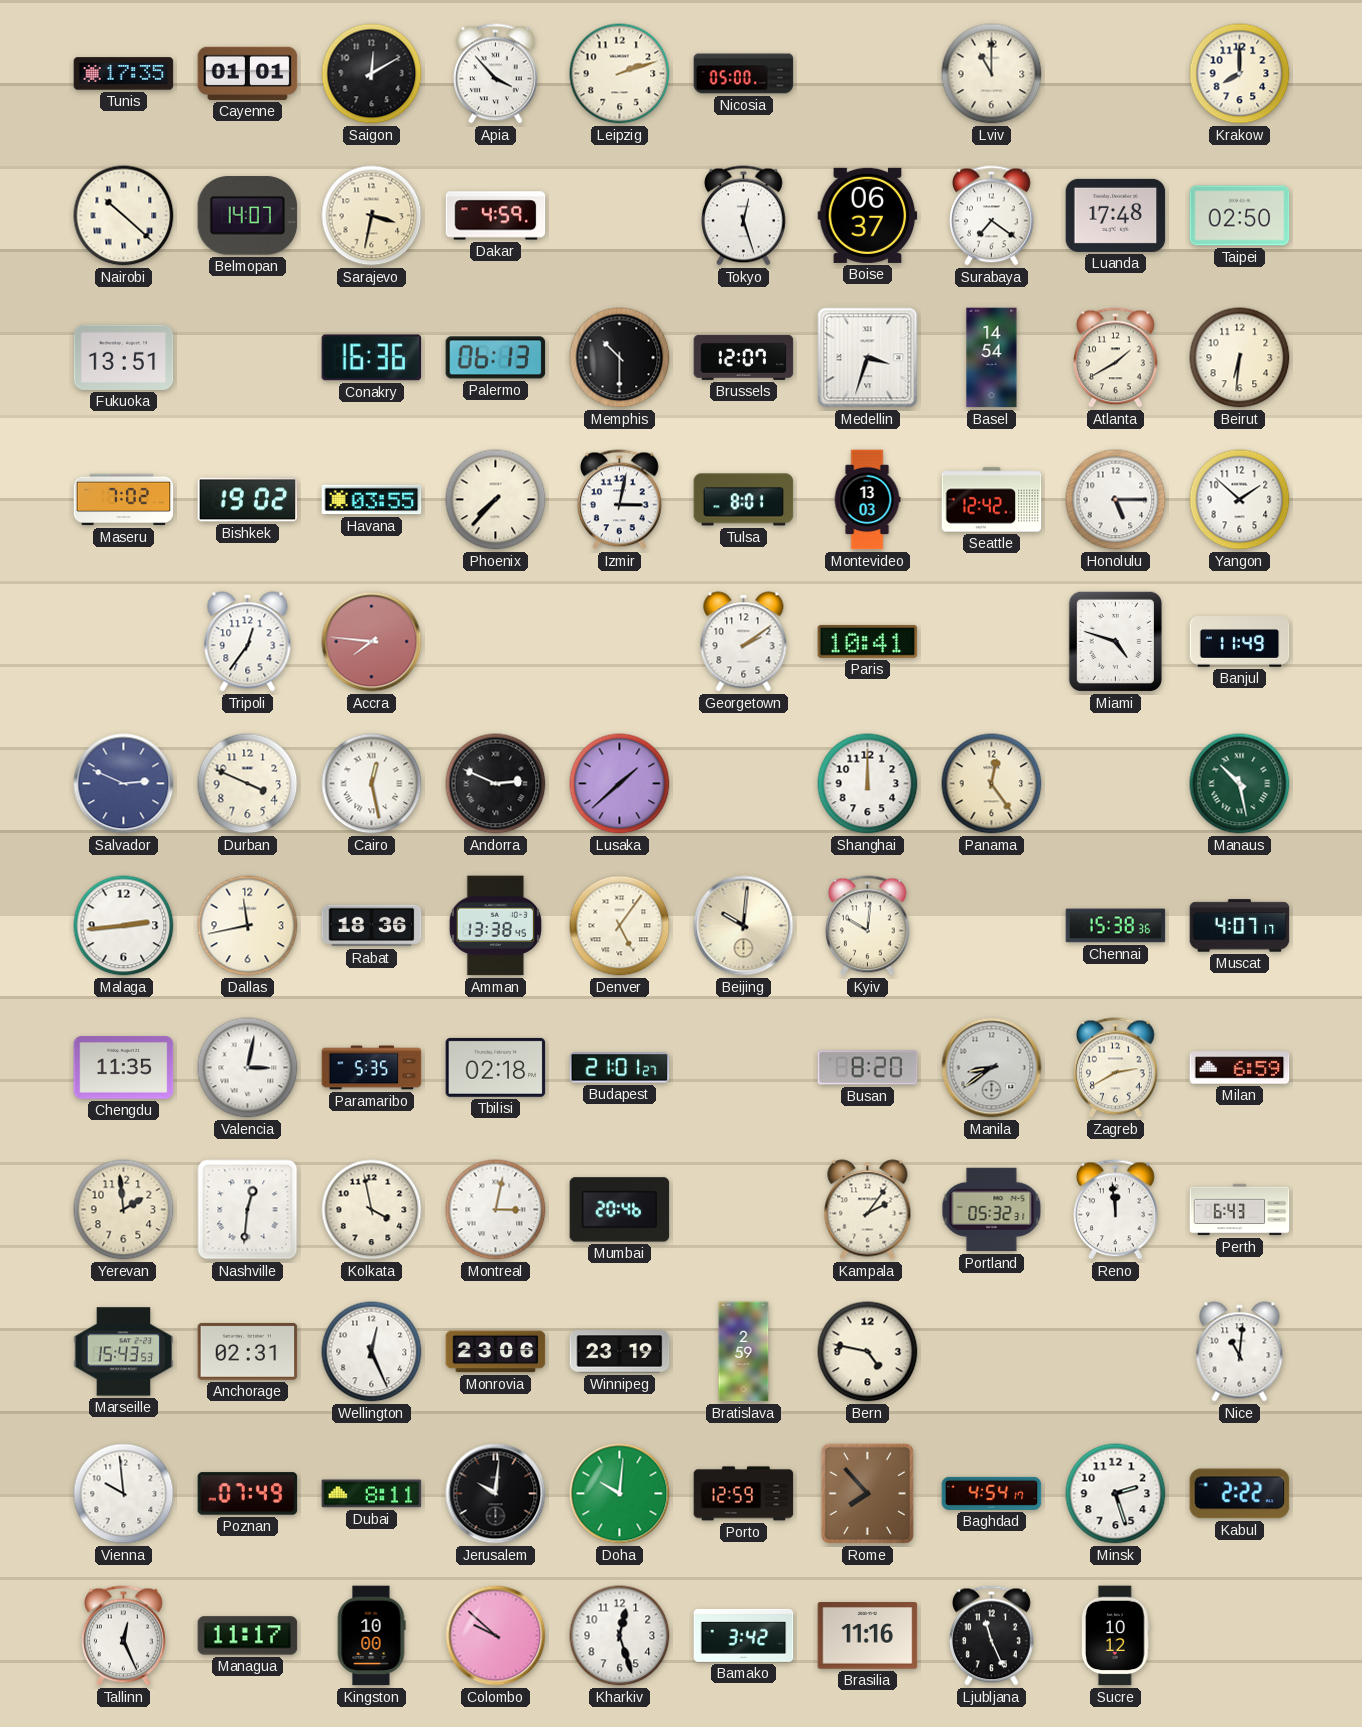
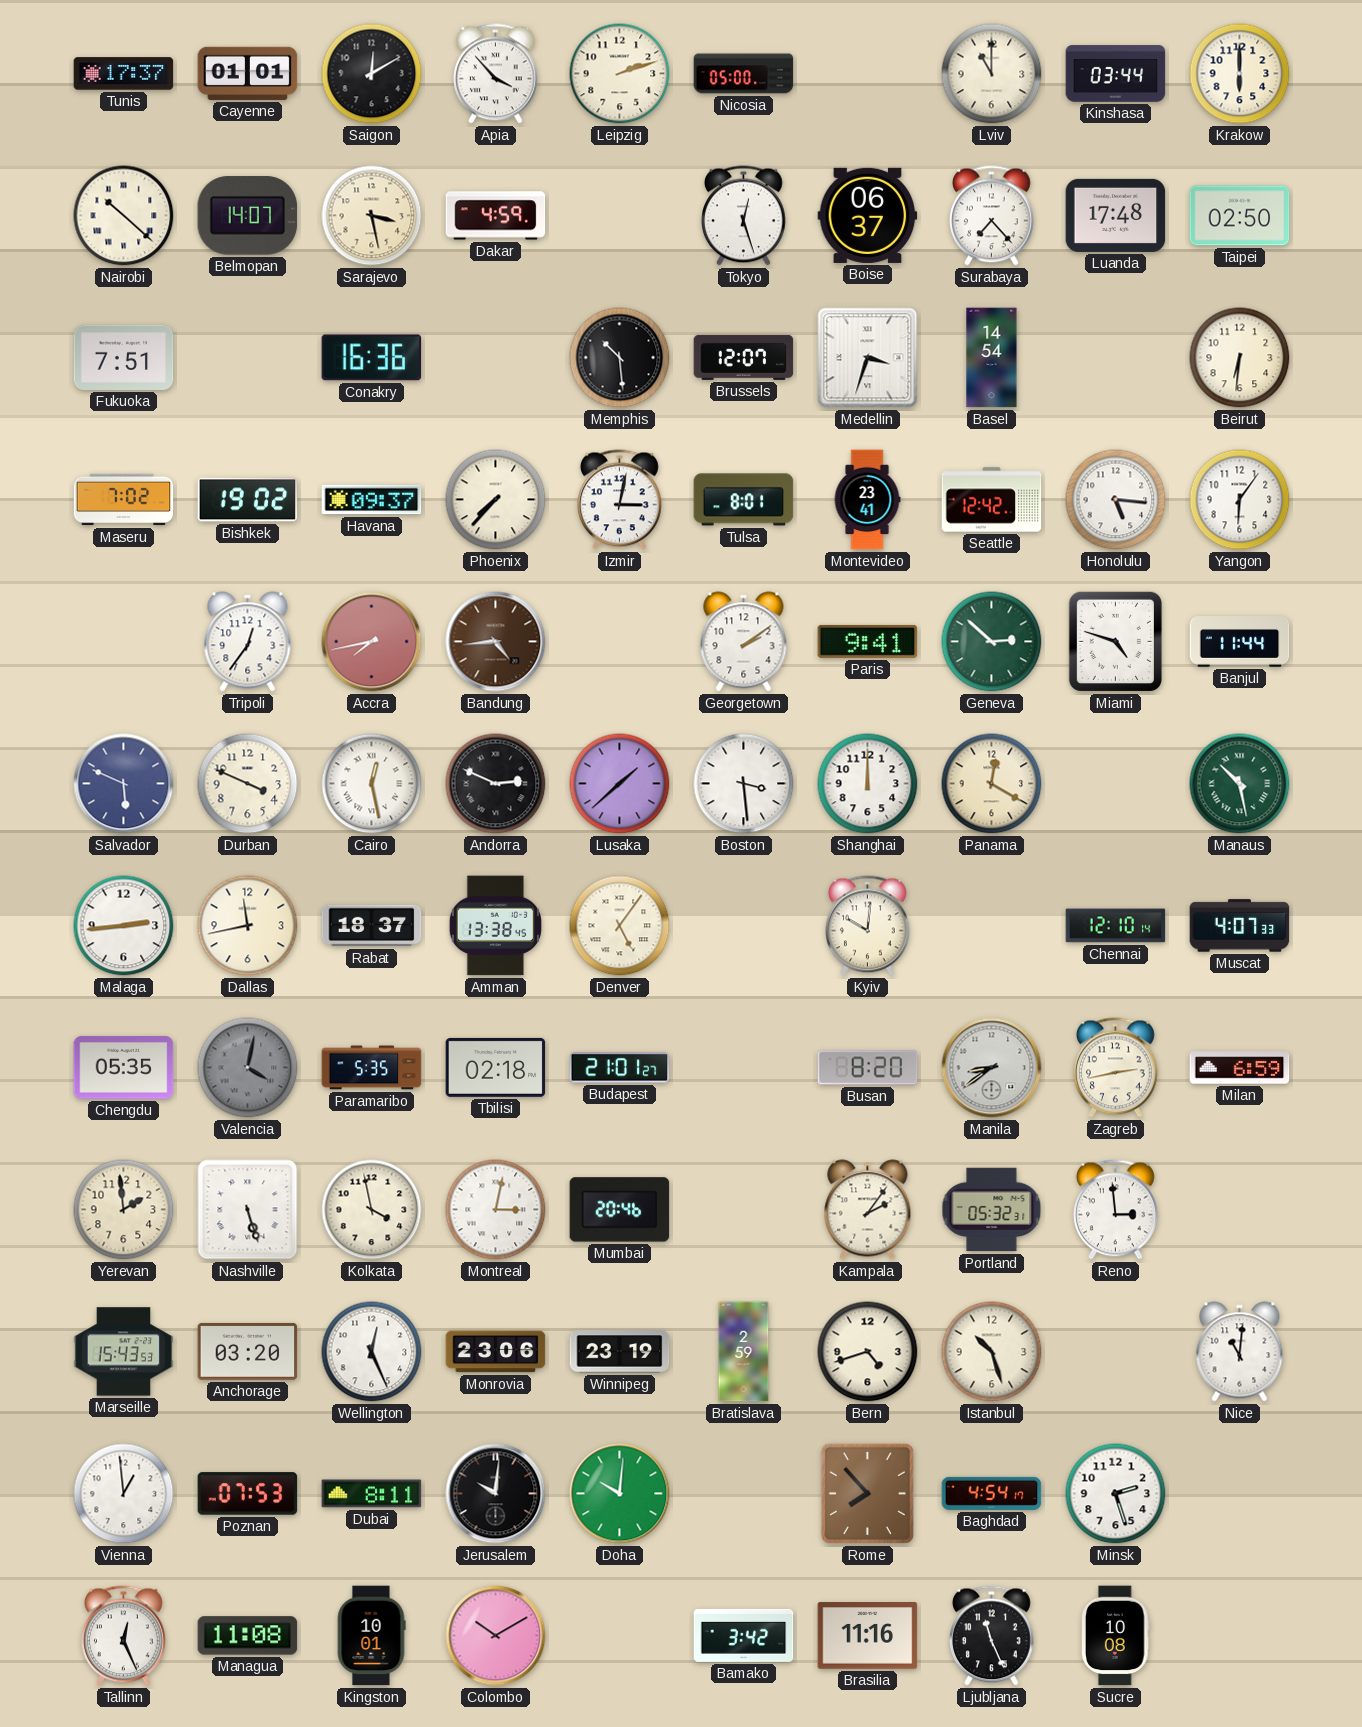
Tunis: 17:35 -> 17:37
Kinshasa: none -> 03:44
Krakow: 8:00 -> 6:00
Sarajevo: 3:32 -> 3:28
Surabaya: 7:21 -> 7:23
Fukuoka: 13:51 -> 7:51
Palermo: 06:13 -> none
Memphis: 10:30 -> 10:29
Atlanta: 1:40 -> none
Havana: 03:55 -> 09:37
Montevideo: 13:03 -> 23:41
Honolulu: 5:15 -> 5:16
Yangon: 1:52 -> 6:06
Accra: 7:46 -> 7:43
Bandung: none -> 4:44
Paris: 10:41 -> 9:41
Geneva: none -> 2:52
Banjul: 11:49 -> 11:44
Salvador: 2:49 -> 5:49
Boston: none -> 3:29
Panama: 12:24 -> 12:20
Rabat: 18:36 -> 18:37
Beijing: 10:01 -> none
Chennai: 15:38 -> 12:10
Muscat: 4:07:17 -> 4:07:33
Chengdu: 11:35 -> 05:35
Valencia: 3:02 -> 4:02
Valencia dial: white -> grey
Zagreb: 2:40 -> 2:43
Nashville: 12:31 -> 5:27
Reno: 11:59 -> 2:59
Perth: 6:43 -> none
Anchorage: 02:31 -> 03:20
Bern: 4:47 -> 4:42
Istanbul: none -> 10:27
Vienna: 9:59 -> 12:59
Poznan: 07:49 -> 07:53
Porto: 12:59 -> none
Kabul: 2:22 -> none
Managua: 11:17 -> 11:08
Kingston: 10:00 -> 10:01
Colombo: 9:52 -> 10:10
Kharkiv: 12:27 -> none
Sucre: 10:12 -> 10:08
